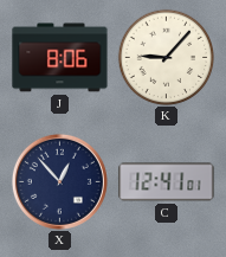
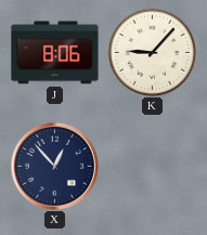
C: 12:41 -> none
